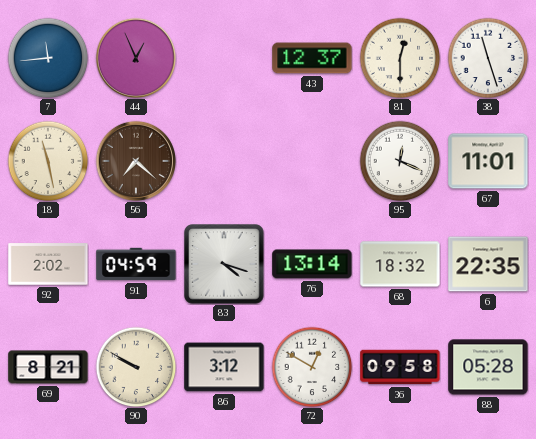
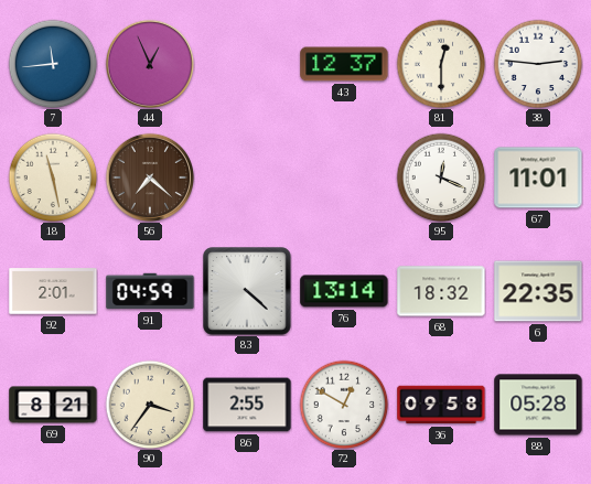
38: 11:27 -> 2:46
92: 2:02 -> 2:01
83: 4:18 -> 4:22
90: 9:50 -> 3:36
86: 3:12 -> 2:55
